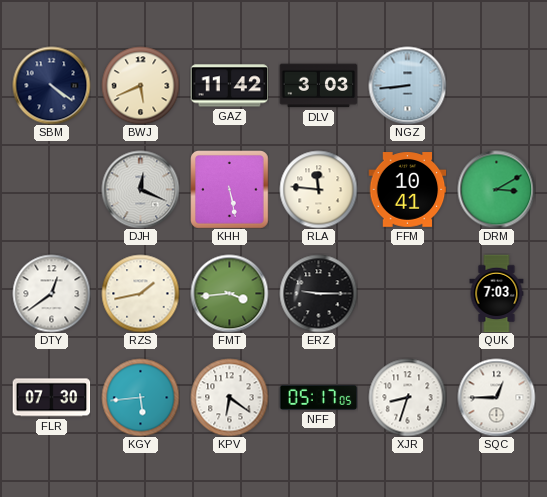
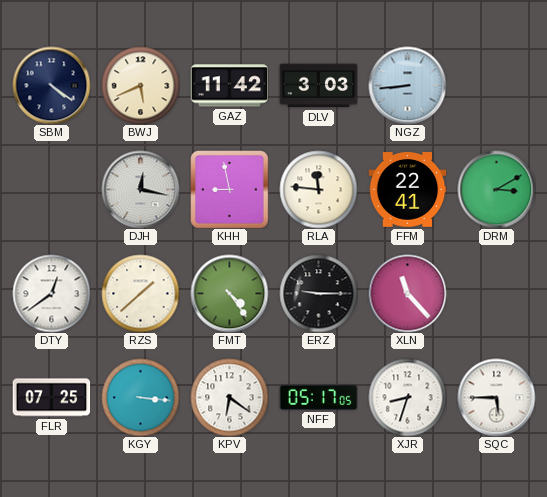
DJH: 12:19 -> 12:17
KHH: 5:28 -> 8:58
FFM: 10:41 -> 22:41
RZS: 1:43 -> 1:38
FMT: 3:44 -> 4:24
XLN: none -> 11:23
QUK: 7:03 -> none
FLR: 07:30 -> 07:25
KGY: 5:44 -> 3:16
SQC: 12:45 -> 5:45
